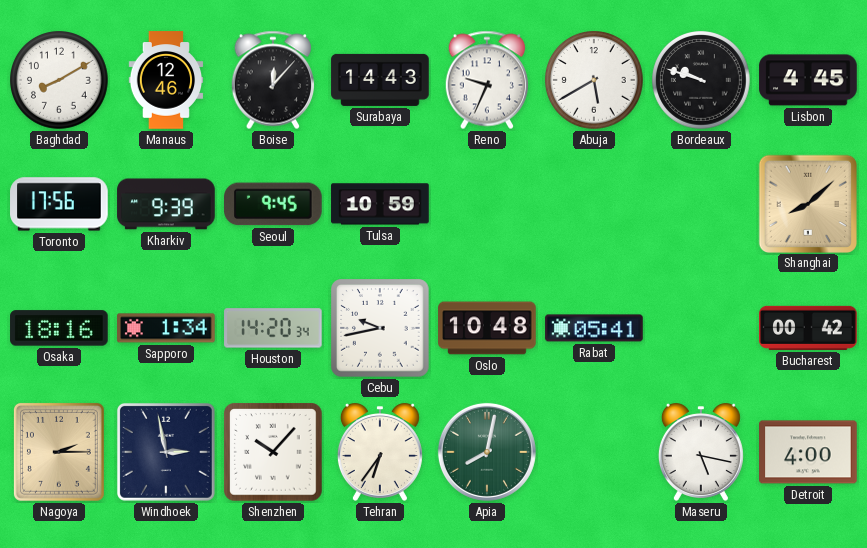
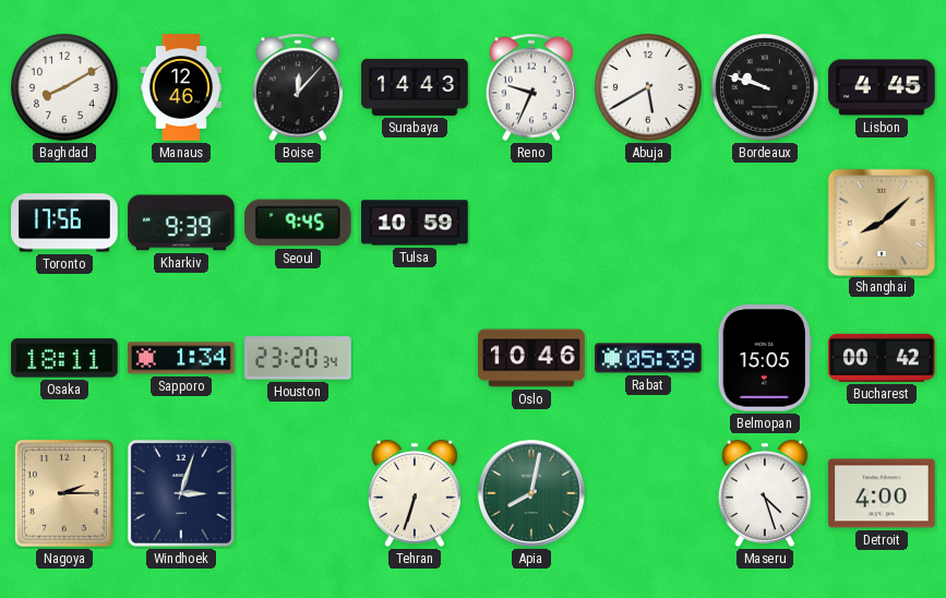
Osaka: 18:16 -> 18:11
Houston: 14:20 -> 23:20
Cebu: 9:43 -> none
Oslo: 10:48 -> 10:46
Rabat: 05:41 -> 05:39
Belmopan: none -> 15:05
Windhoek: 2:58 -> 3:03
Shenzhen: 10:07 -> none
Tehran: 6:36 -> 6:33
Maseru: 5:17 -> 4:27
